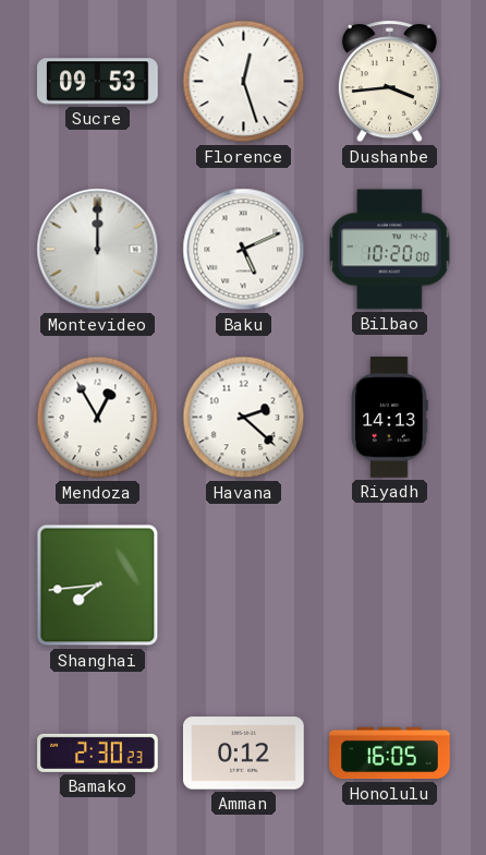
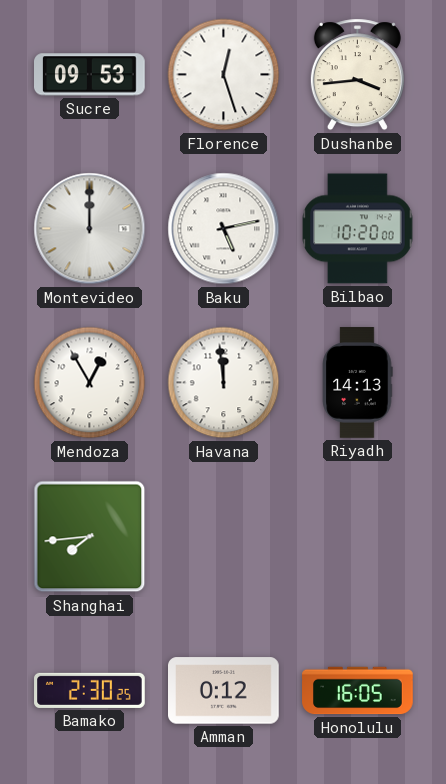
Baku: 5:11 -> 5:13
Havana: 2:22 -> 11:59
Bamako: 2:30:23 -> 2:30:25
